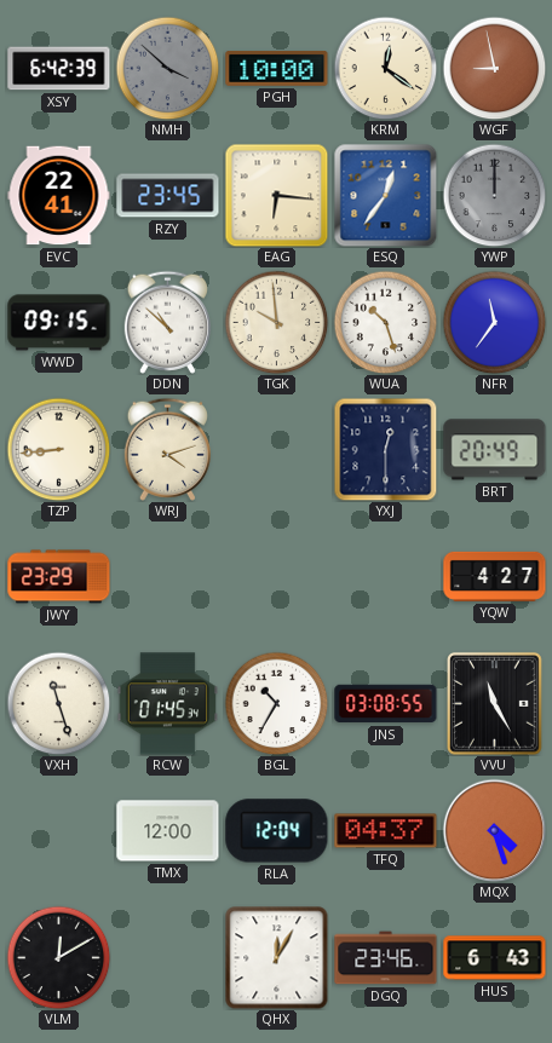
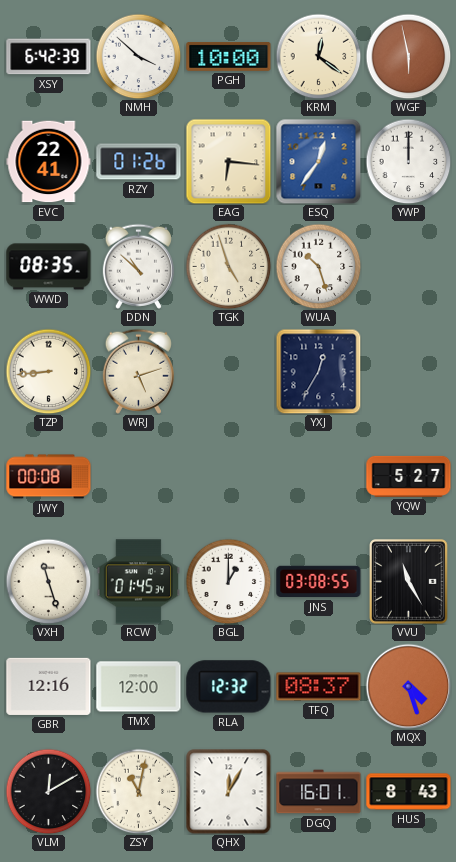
NMH dial: grey -> white
WGF: 8:58 -> 5:58
RZY: 23:45 -> 01:26
YWP dial: grey -> white
WWD: 09:15 -> 08:35
TGK: 9:59 -> 4:57
NFR: 11:36 -> none
WRJ: 4:12 -> 5:12
YXJ: 12:30 -> 12:35
BRT: 20:49 -> none
JWY: 23:29 -> 00:08
YQW: 4:27 -> 5:27
BGL: 10:35 -> 1:00
GBR: none -> 12:16
RLA: 12:04 -> 12:32
TFQ: 04:37 -> 08:37
ZSY: none -> 11:02
DGQ: 23:46 -> 16:01
HUS: 6:43 -> 8:43
